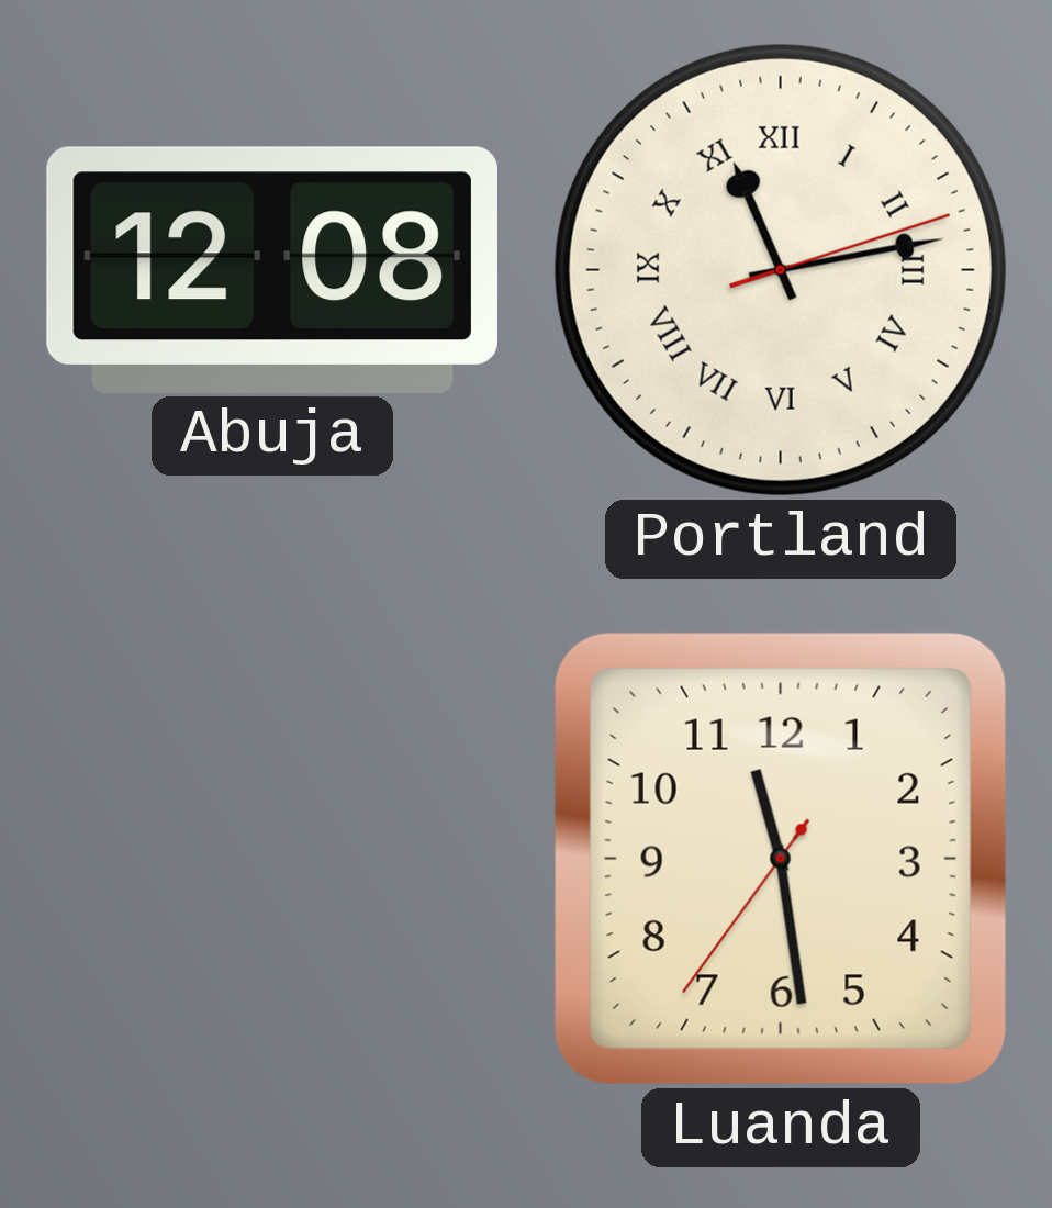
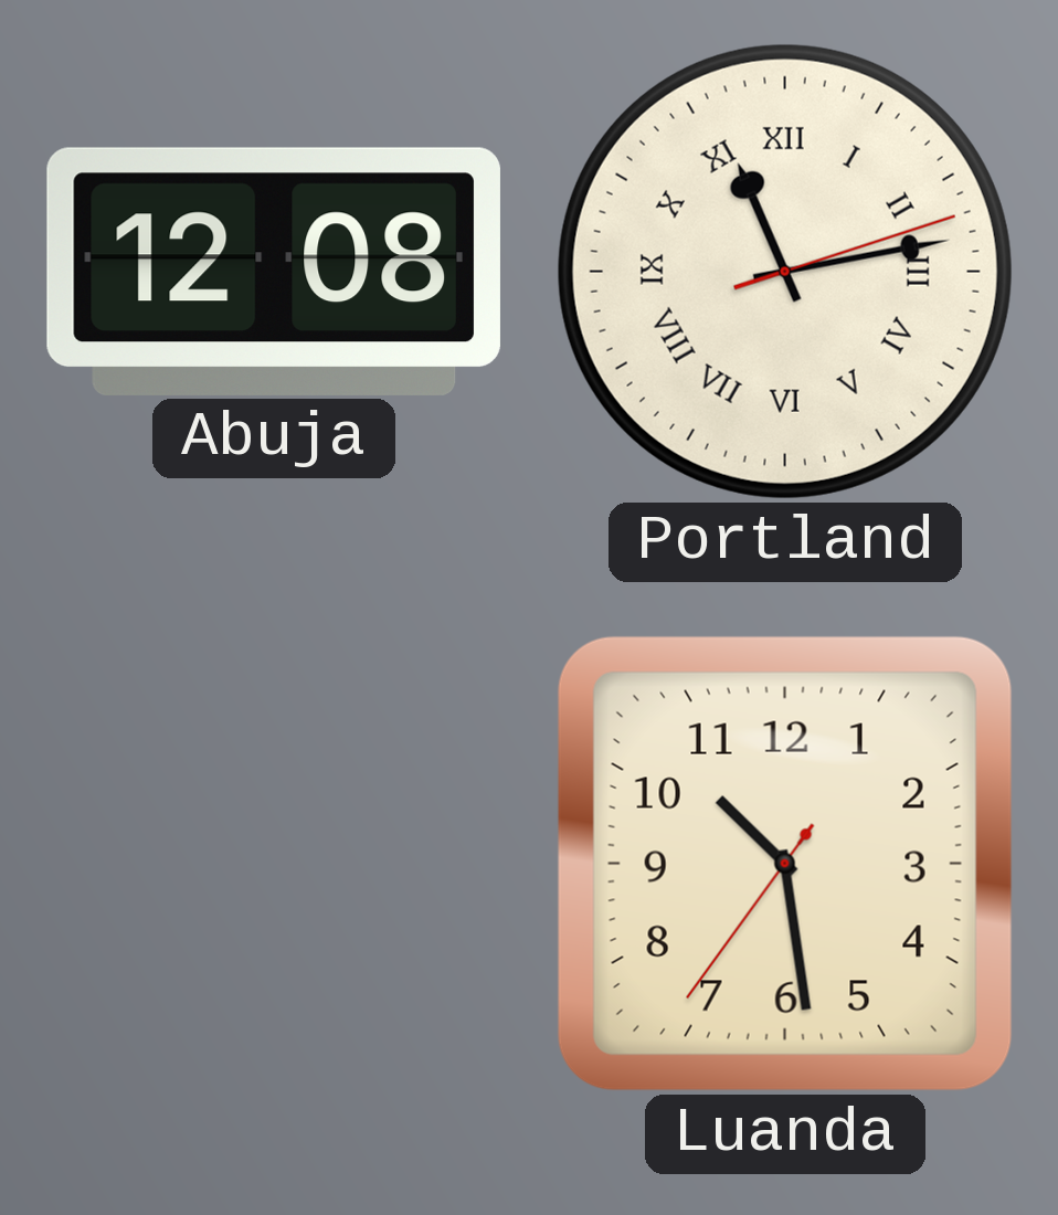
Luanda: 11:28 -> 10:28
